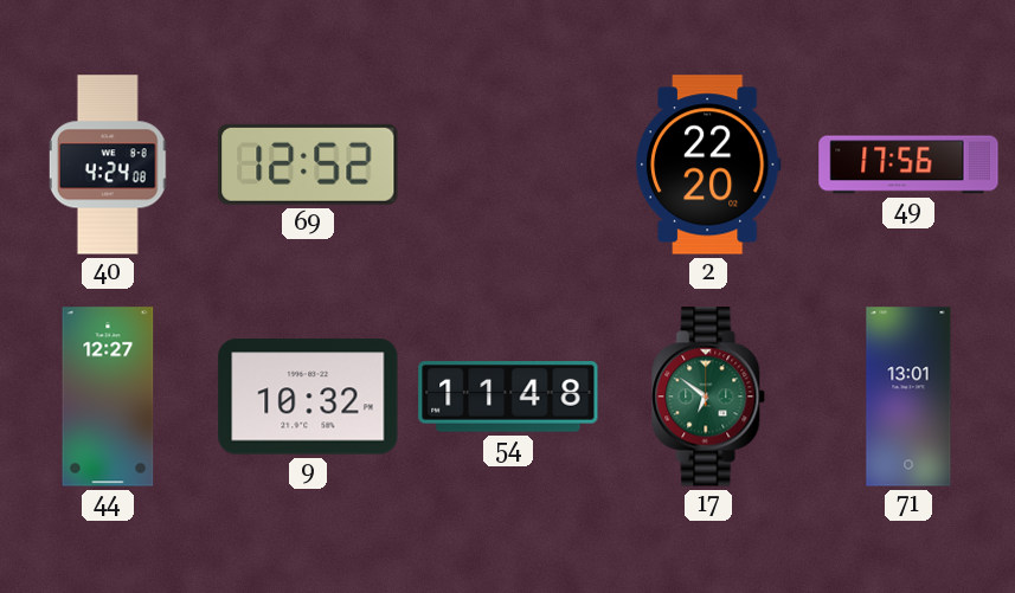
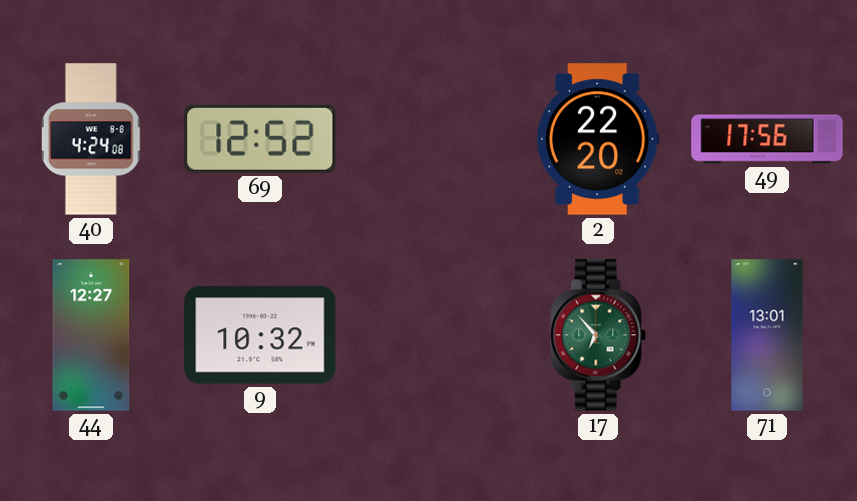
54: 11:48 -> none
17: 6:51 -> 6:53
